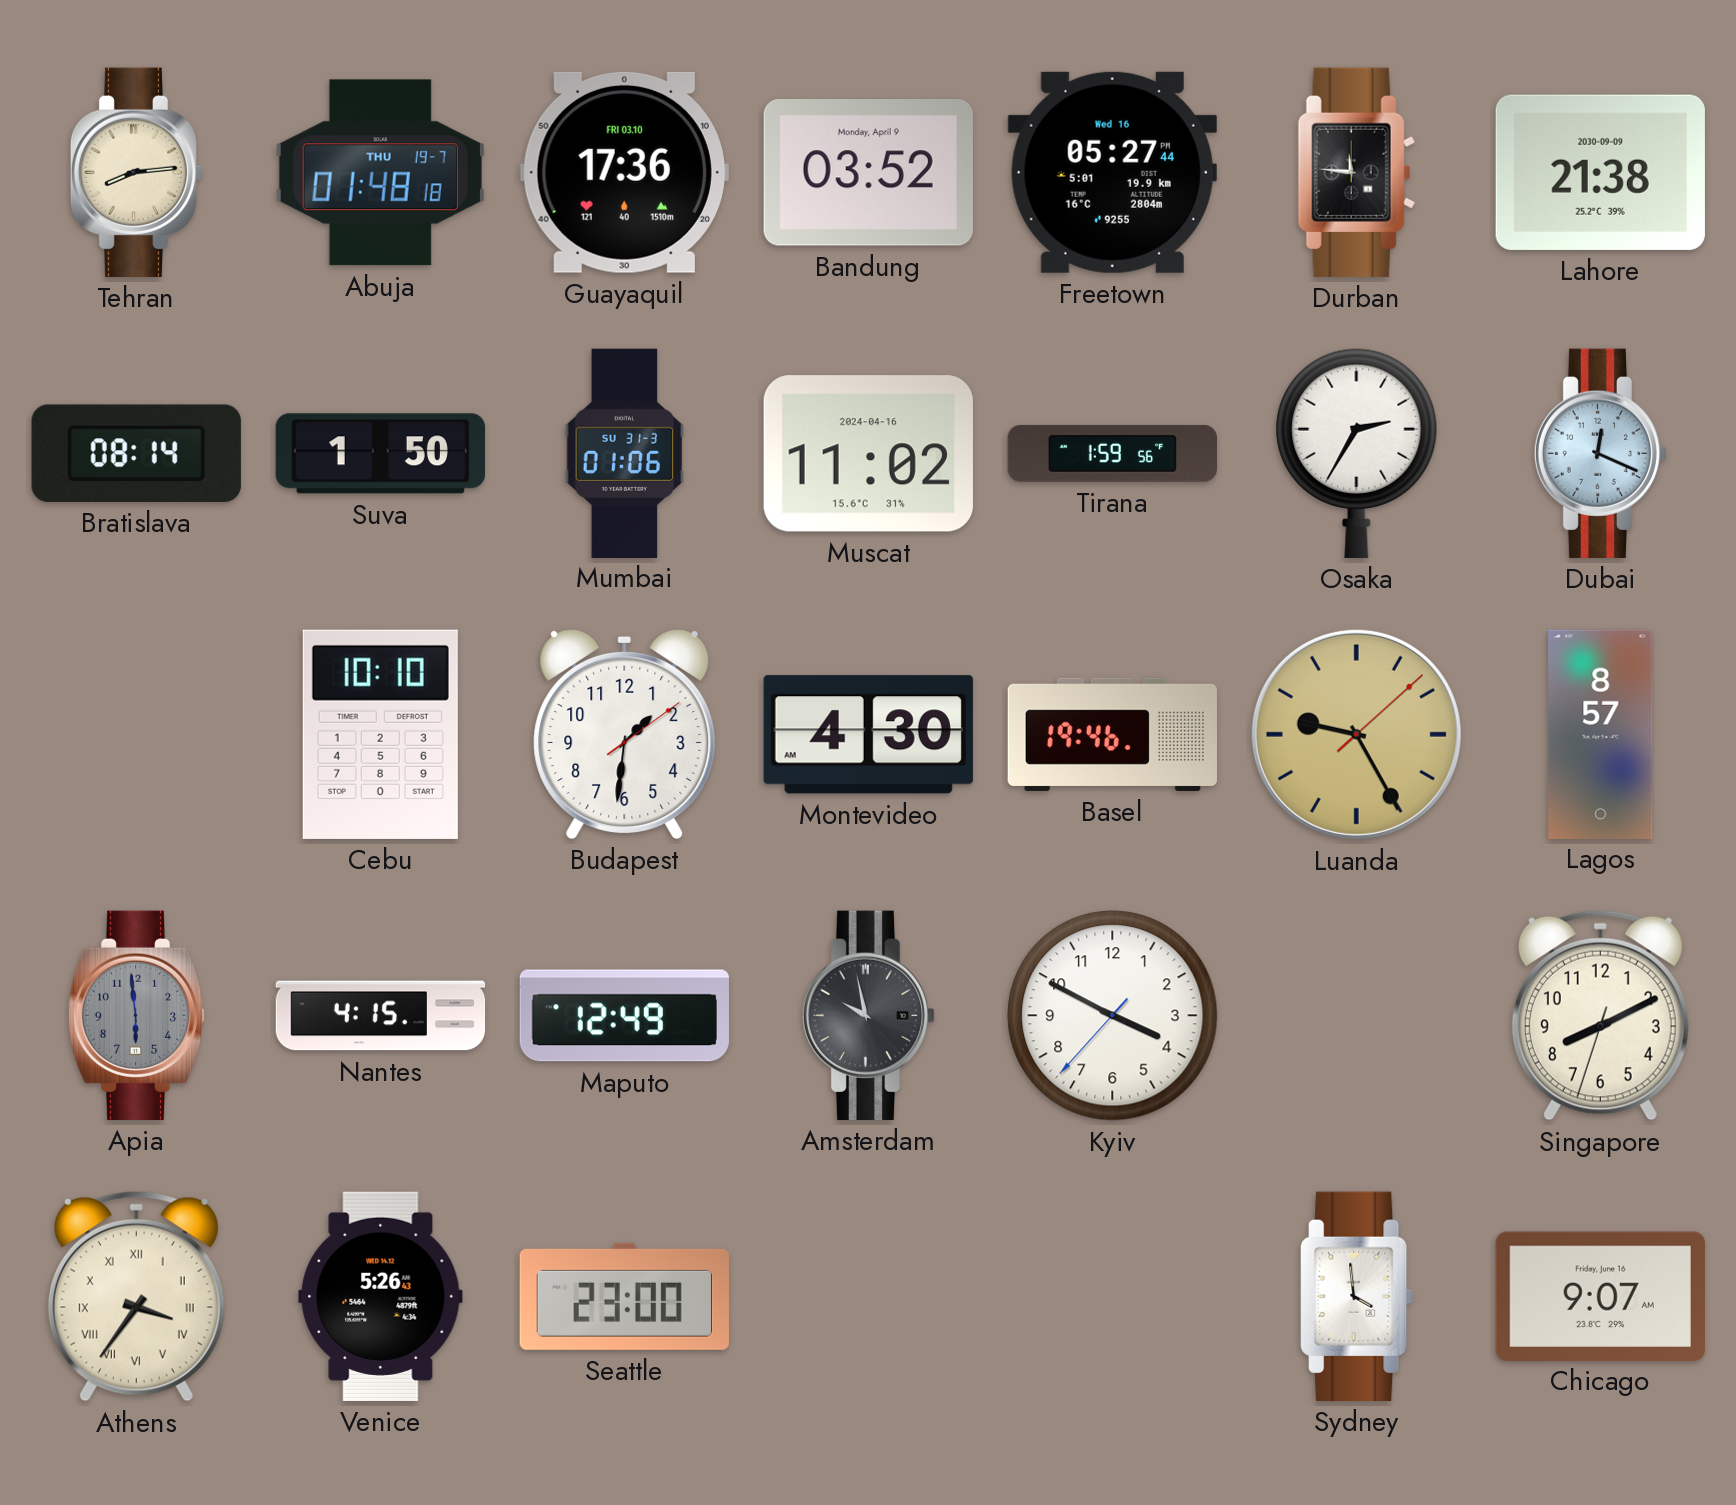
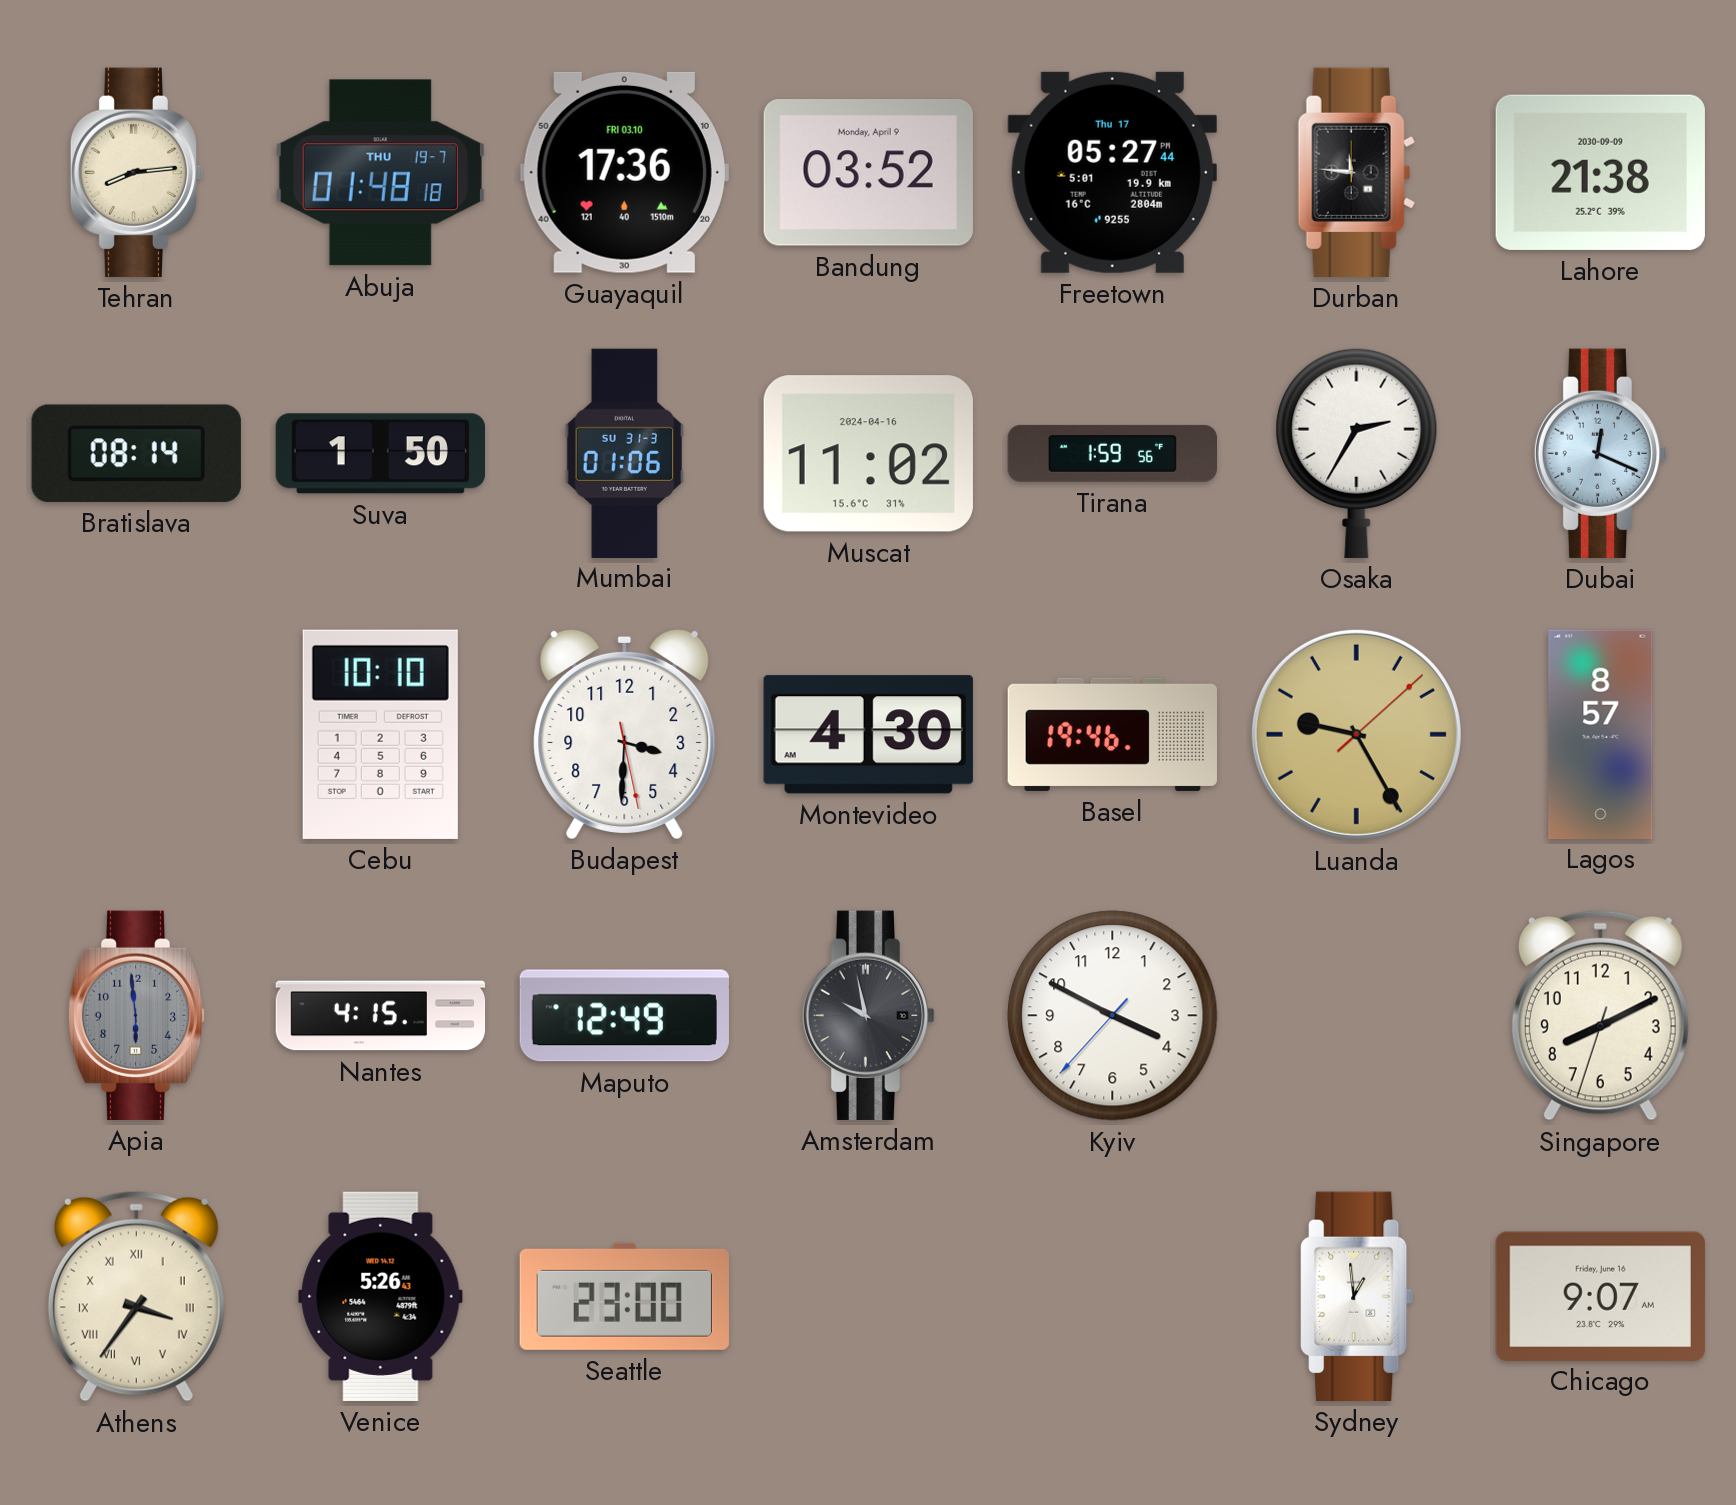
Freetown date: Wed 16 -> Thu 17
Budapest: 1:31 -> 3:30
Sydney: 3:59 -> 12:59
